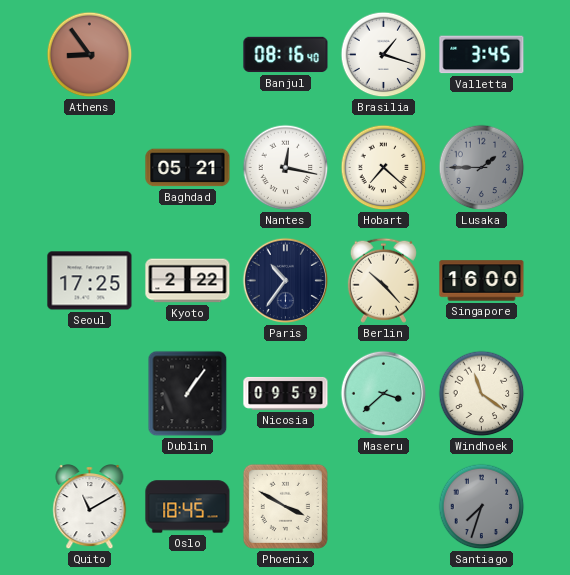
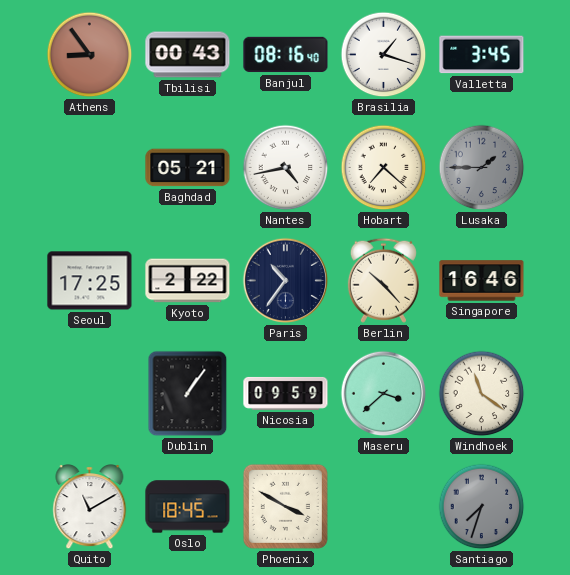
Tbilisi: none -> 00:43
Nantes: 12:17 -> 4:43
Singapore: 16:00 -> 16:46
